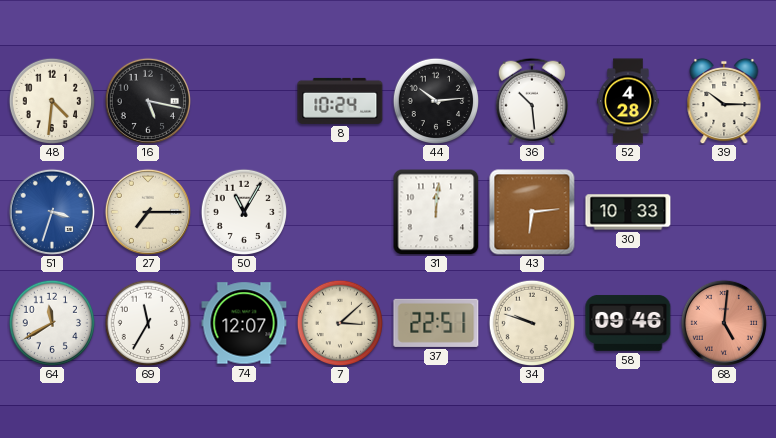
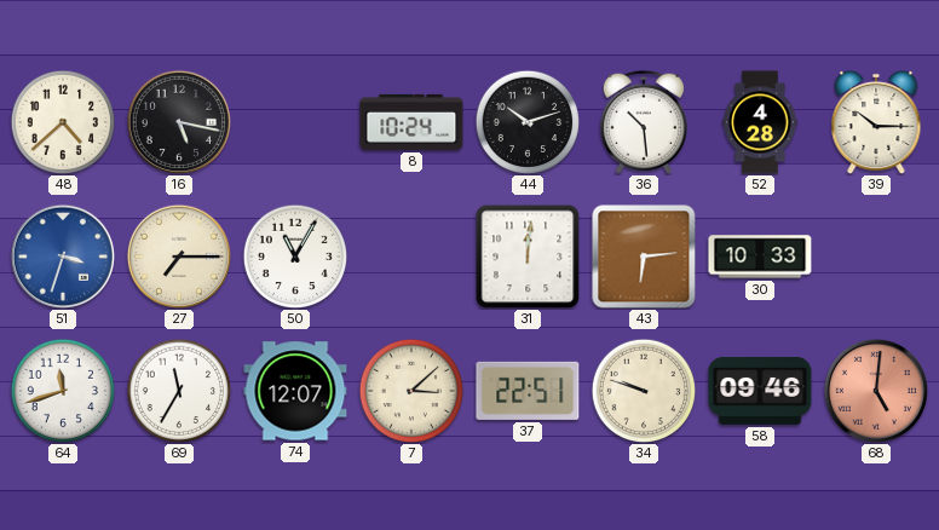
48: 4:31 -> 4:38
44: 10:14 -> 10:12
64: 11:40 -> 11:42
